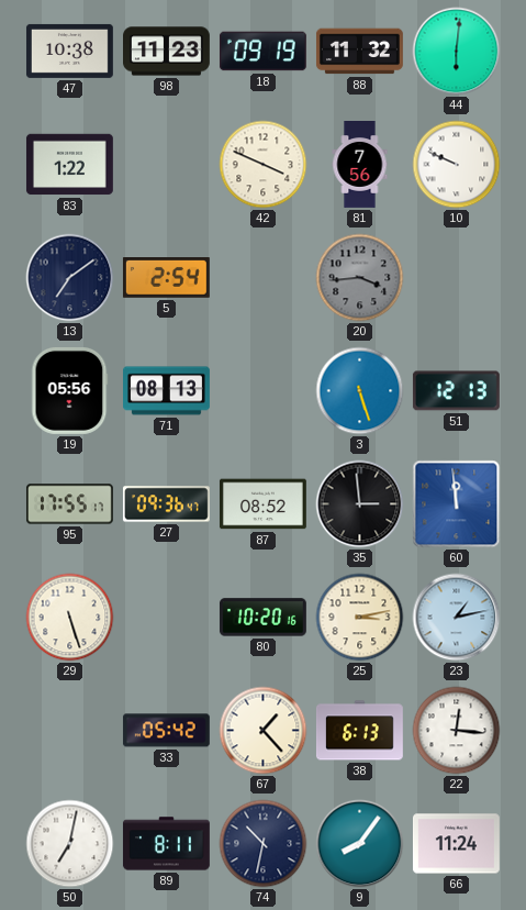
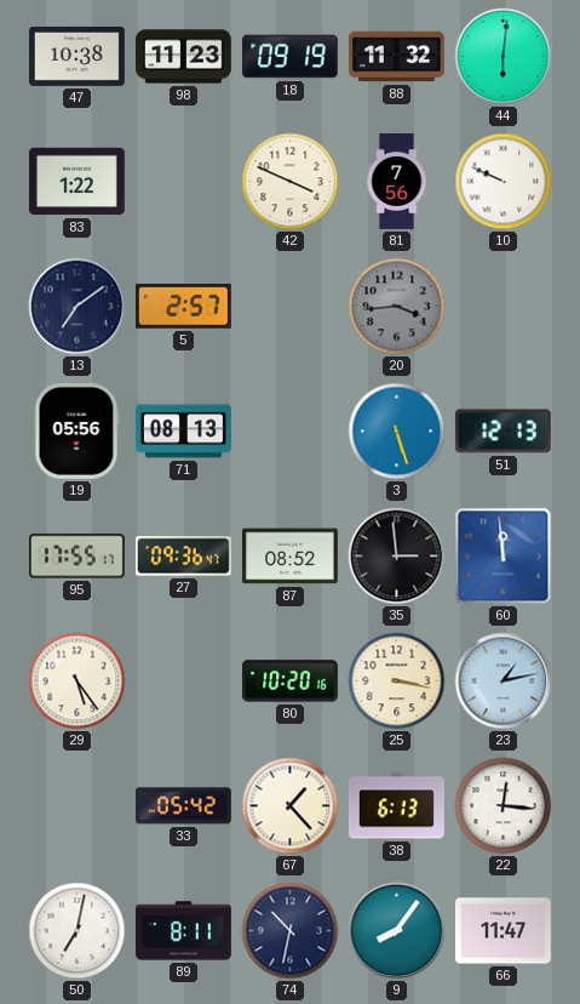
5: 2:54 -> 2:57
29: 5:27 -> 5:24
25: 3:13 -> 3:17
66: 11:24 -> 11:47
